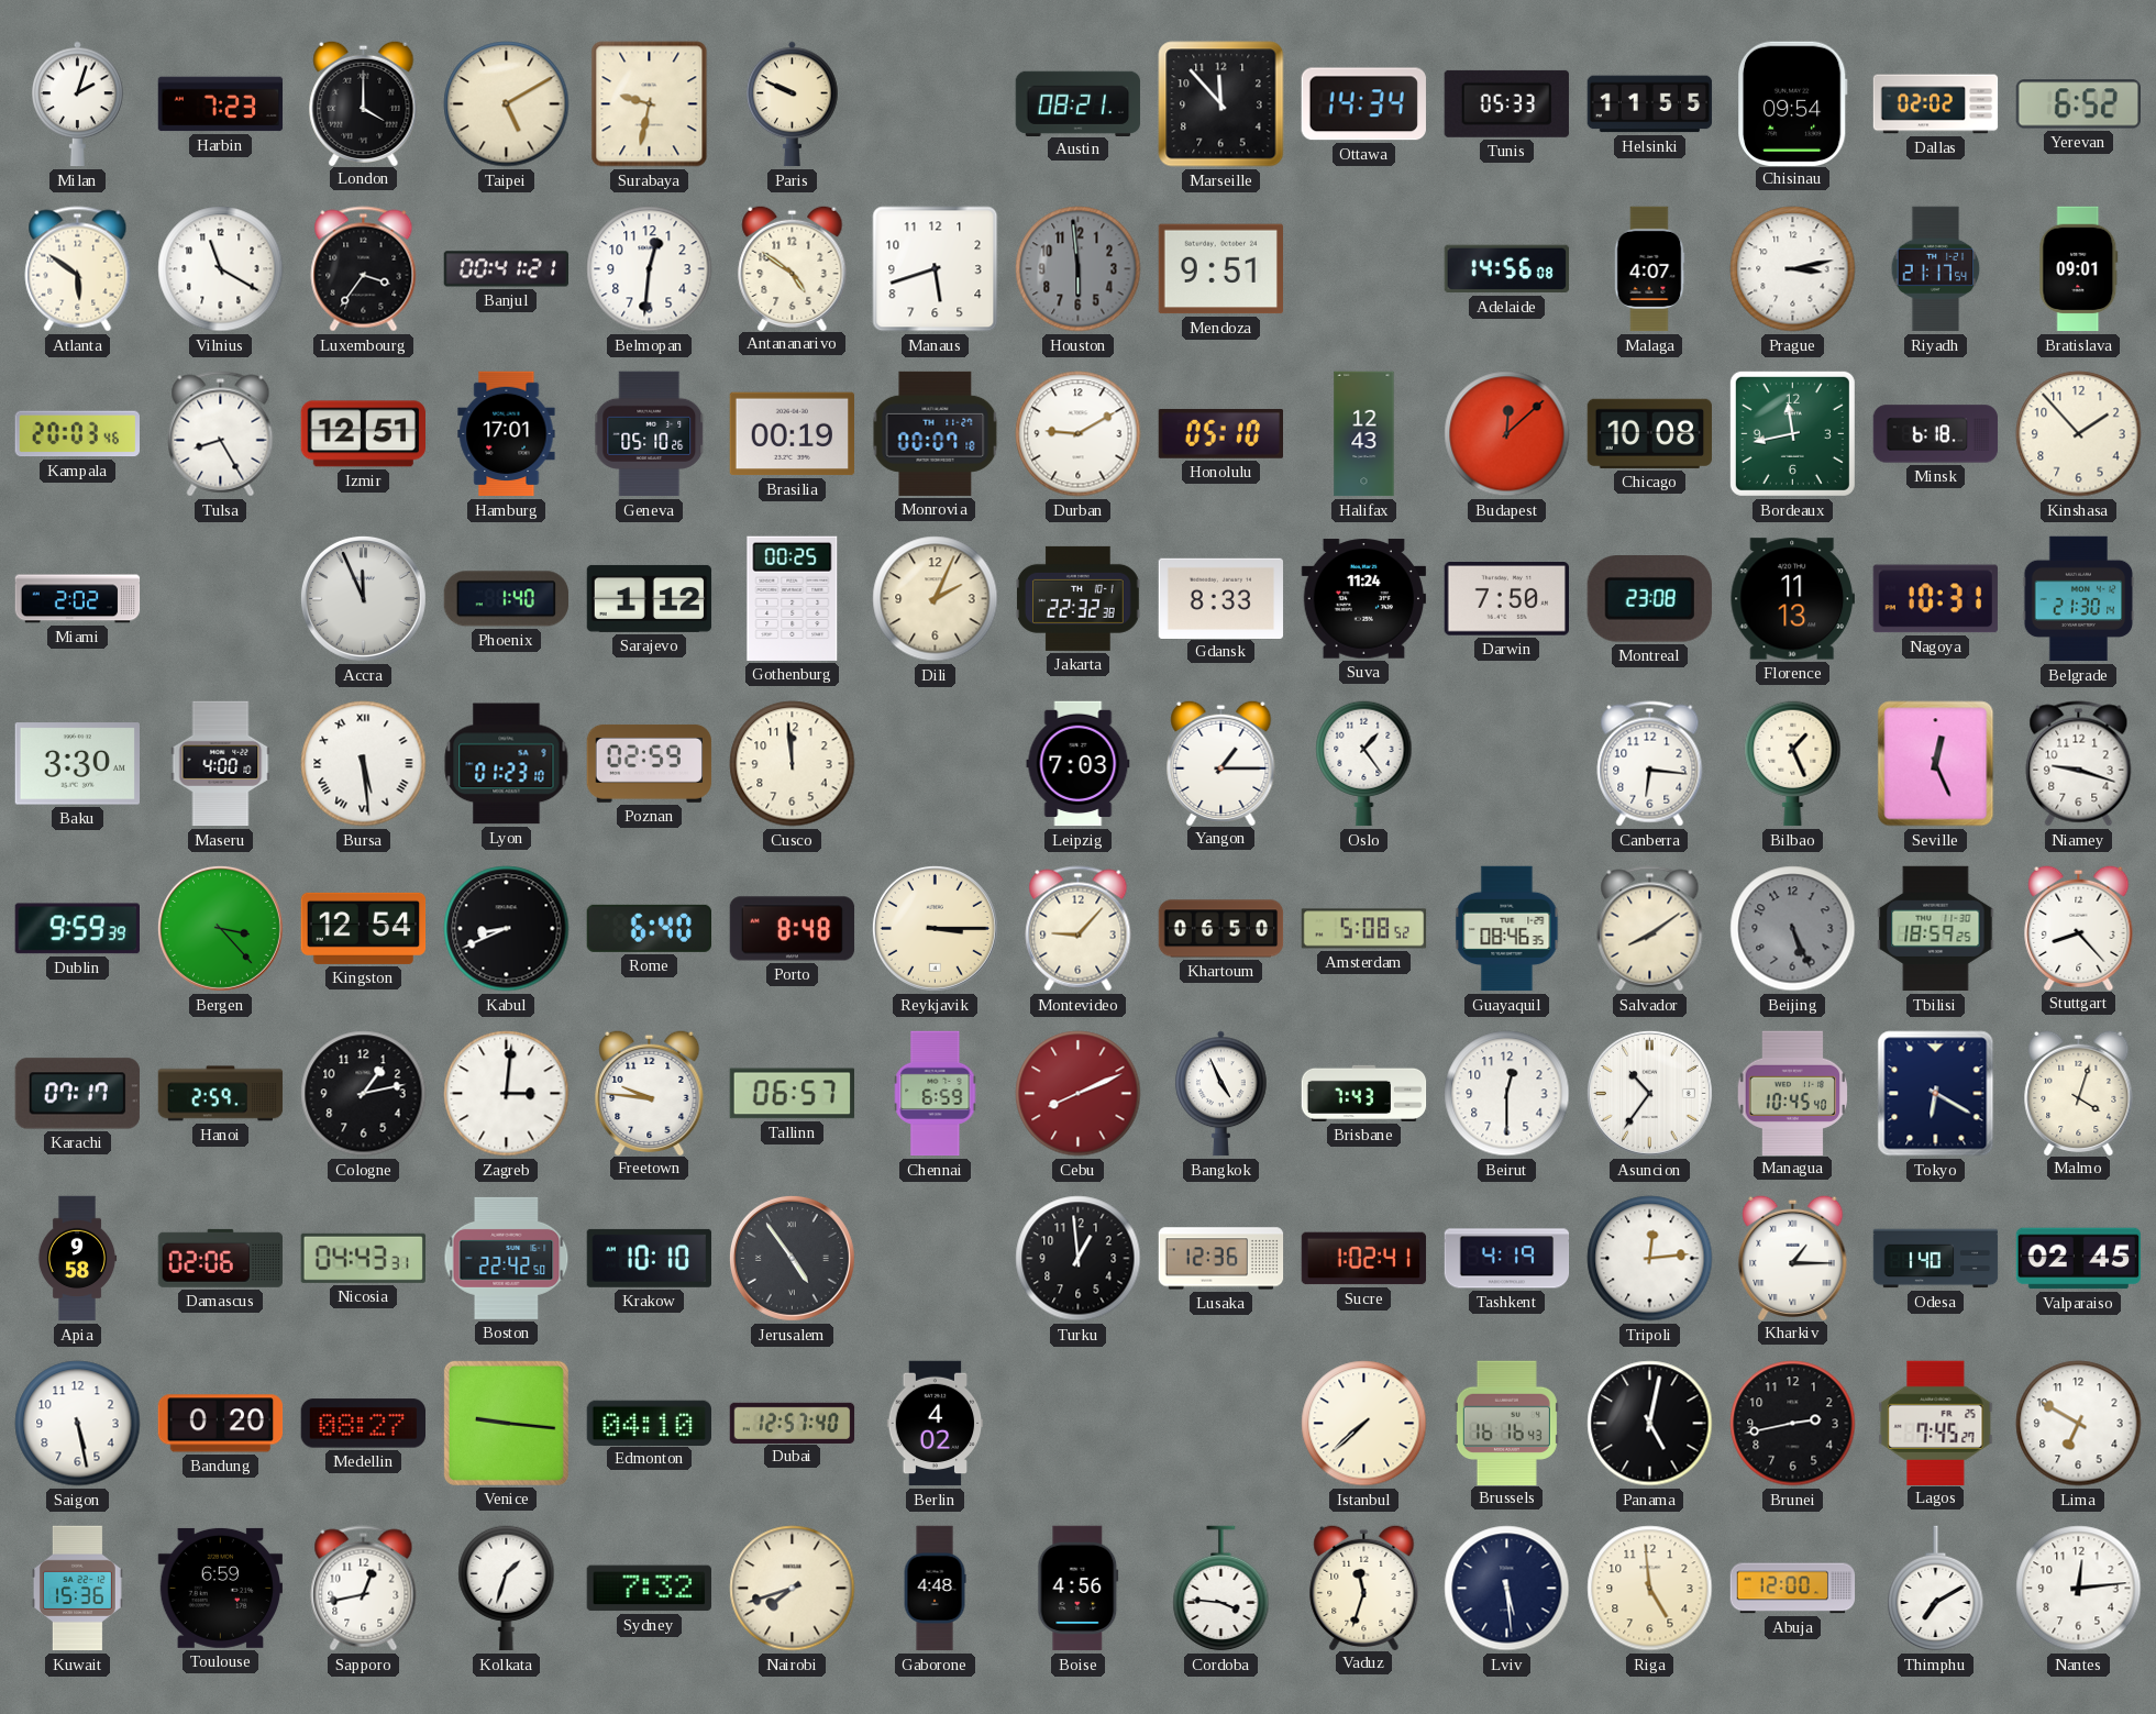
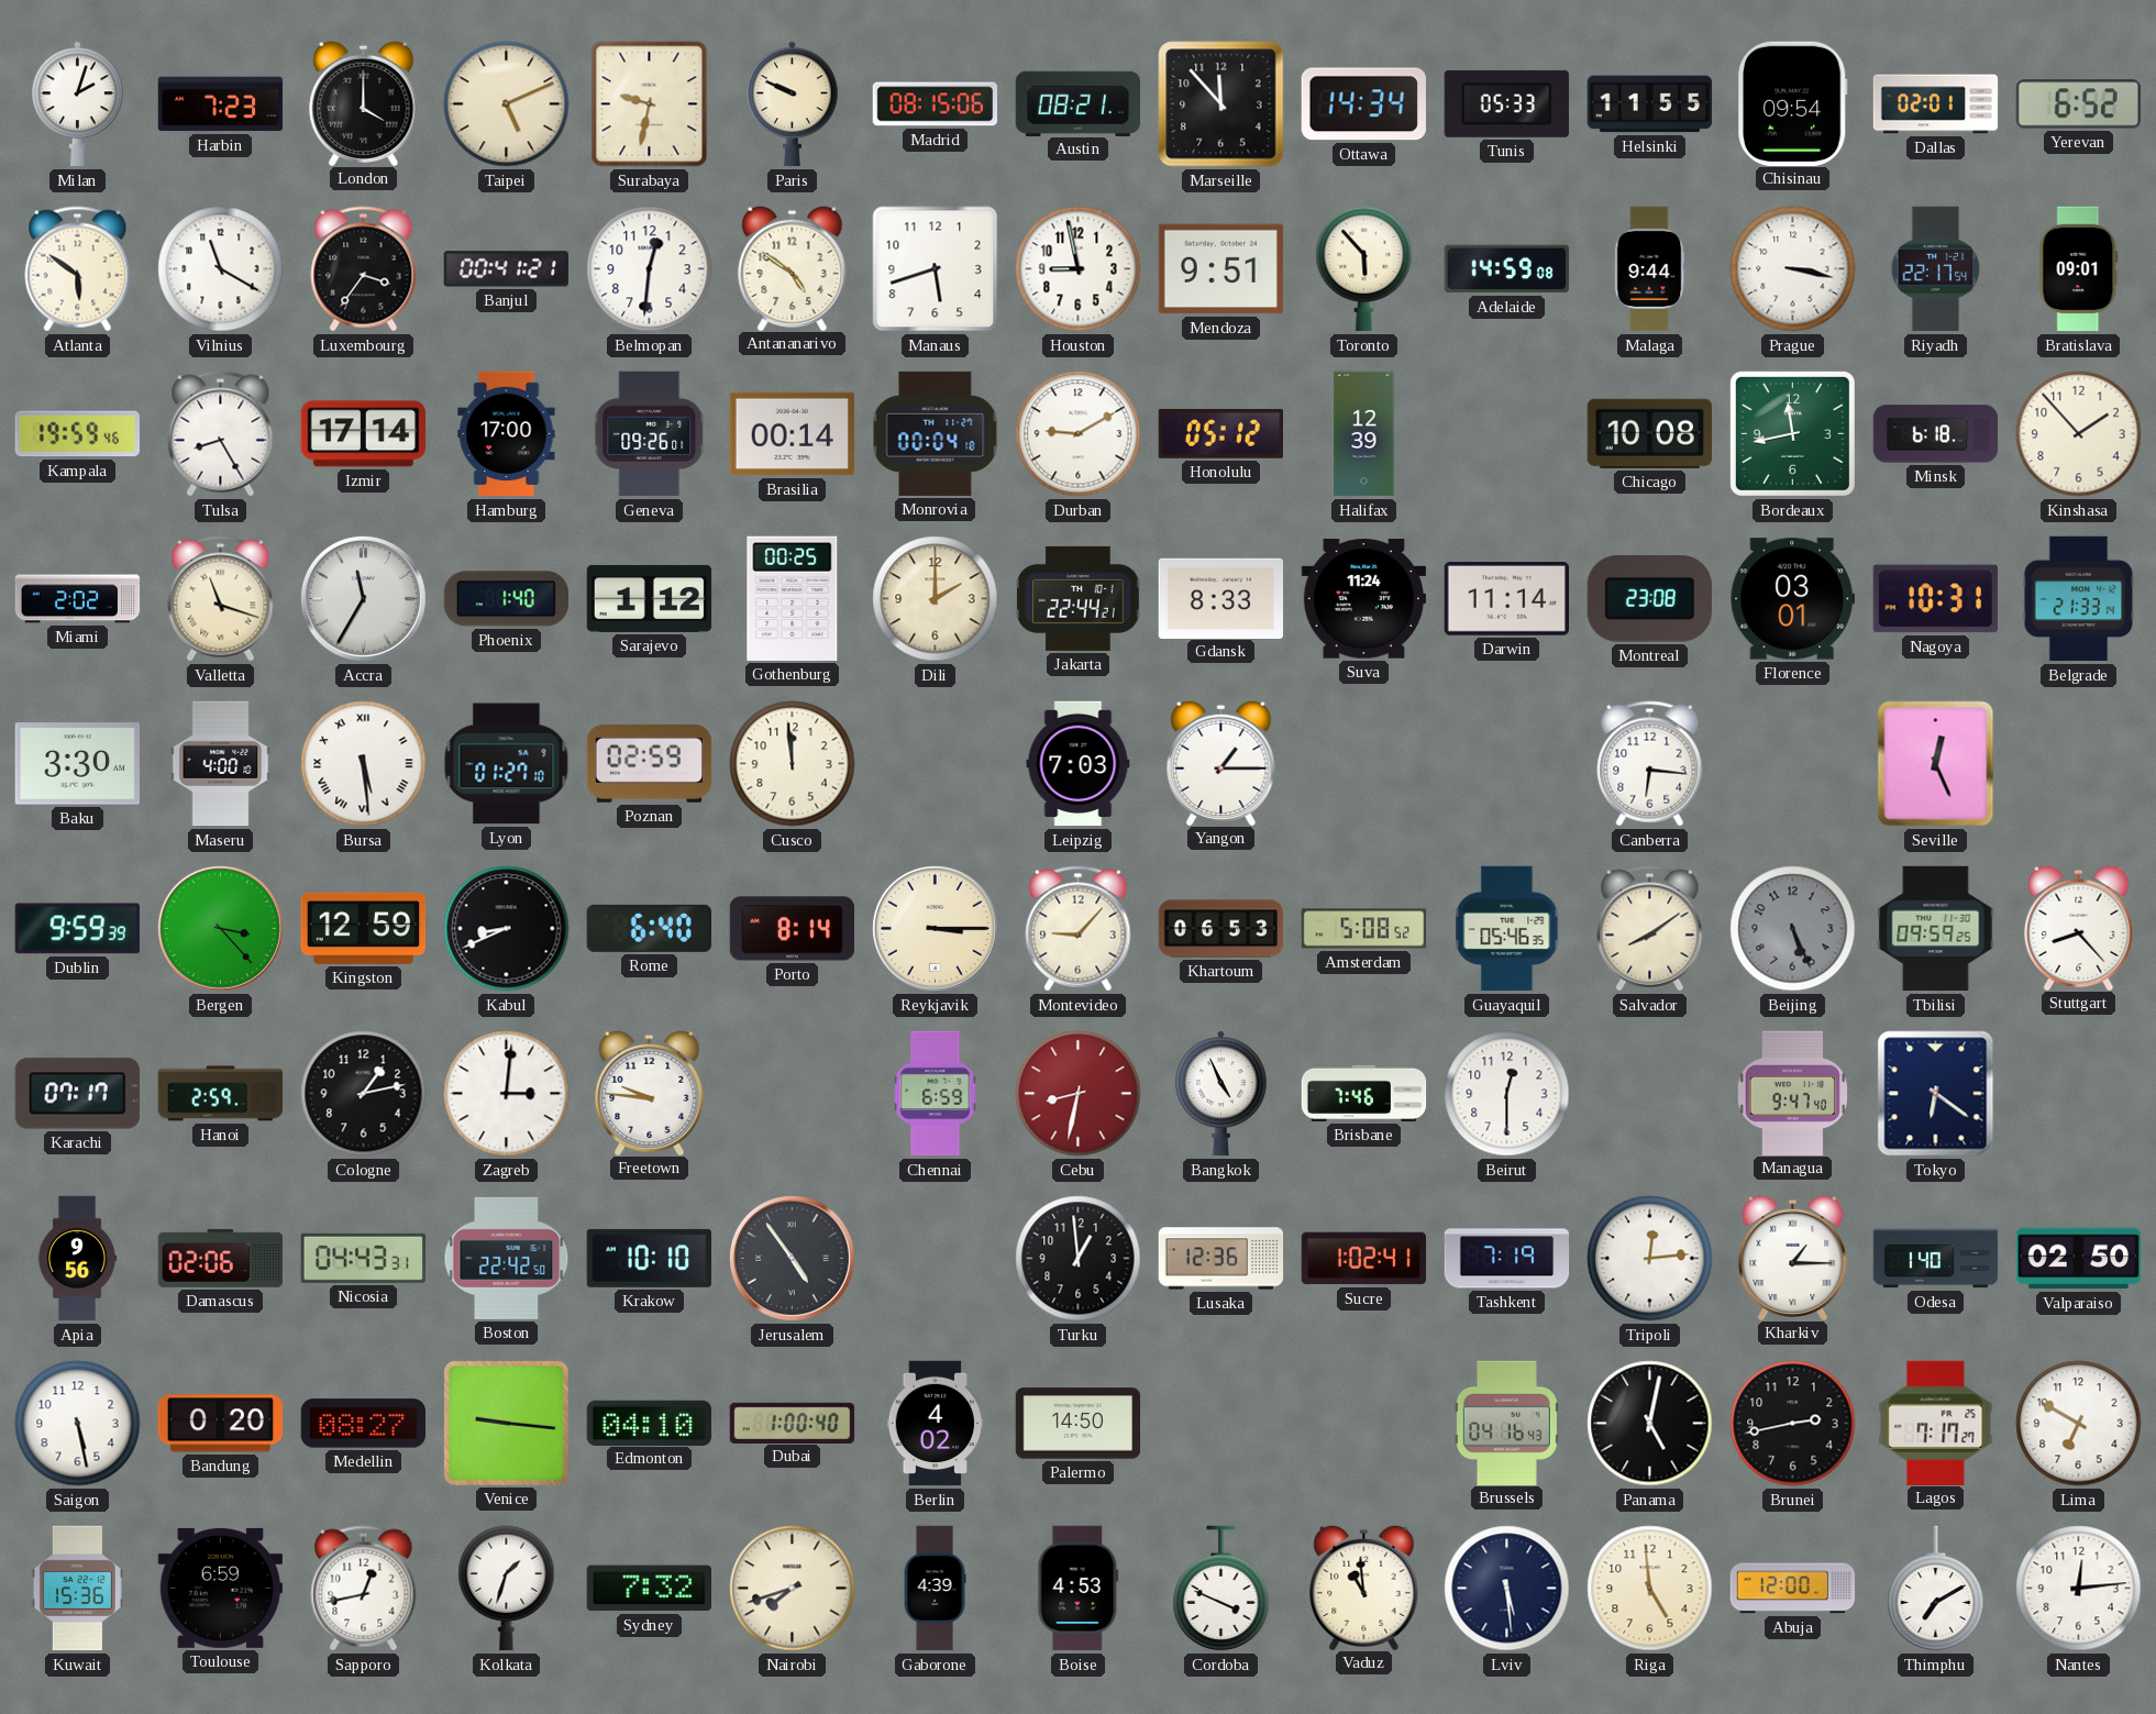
Taipei: 5:10 -> 5:11
Madrid: none -> 08:15
Dallas: 02:02 -> 02:01
Houston: 5:59 -> 8:58
Houston dial: grey -> white
Toronto: none -> 5:53
Adelaide: 14:56 -> 14:59
Malaga: 4:07 -> 9:44
Prague: 3:13 -> 3:17
Riyadh: 21:17 -> 22:17
Kampala: 20:03 -> 19:59
Izmir: 12:51 -> 17:14
Hamburg: 17:01 -> 17:00
Geneva: 05:10 -> 09:26
Brasilia: 00:19 -> 00:14
Monrovia: 00:07 -> 00:04
Honolulu: 05:10 -> 05:12
Halifax: 12:43 -> 12:39
Budapest: 12:08 -> none
Valletta: none -> 11:18
Accra: 11:56 -> 11:35
Dili: 2:04 -> 2:00
Jakarta: 22:32 -> 22:44
Darwin: 7:50 -> 11:14
Florence: 11:13 -> 03:01
Belgrade: 21:30 -> 21:33
Lyon: 01:23 -> 01:27
Oslo: 1:24 -> none
Bilbao: 1:26 -> none
Niamey: 9:18 -> none
Kingston: 12:54 -> 12:59
Porto: 8:48 -> 8:14
Khartoum: 06:50 -> 06:53
Guayaquil: 08:46 -> 05:46
Tbilisi: 18:59 -> 09:59
Tallinn: 06:57 -> none
Cebu: 8:11 -> 8:32
Brisbane: 7:43 -> 7:46
Asuncion: 10:36 -> none
Managua: 10:45 -> 9:47
Tokyo: 6:20 -> 6:21
Malmo: 4:03 -> none
Apia: 9:58 -> 9:56
Tashkent: 4:19 -> 7:19
Valparaiso: 02:45 -> 02:50
Dubai: 12:57 -> 1:00
Palermo: none -> 14:50
Istanbul: 7:38 -> none
Brussels: 16:16 -> 04:16
Lagos: 7:45 -> 7:17
Gaborone: 4:48 -> 4:39
Boise: 4:56 -> 4:53
Cordoba: 3:46 -> 3:49
Vaduz: 11:33 -> 10:59
